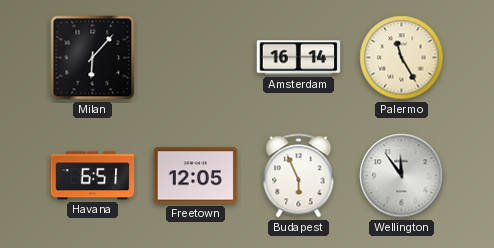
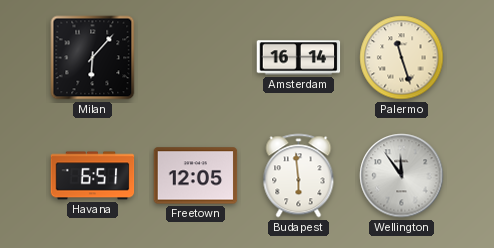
Palermo: 11:25 -> 11:27
Budapest: 5:56 -> 5:59
